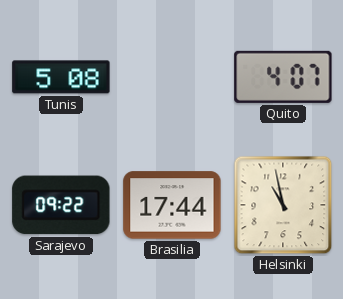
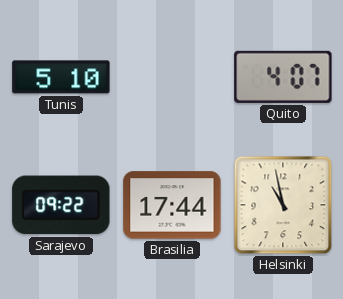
Tunis: 5:08 -> 5:10
